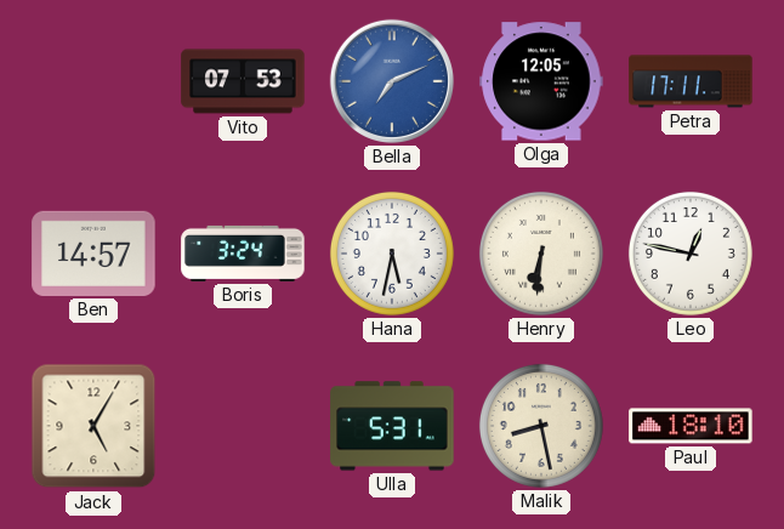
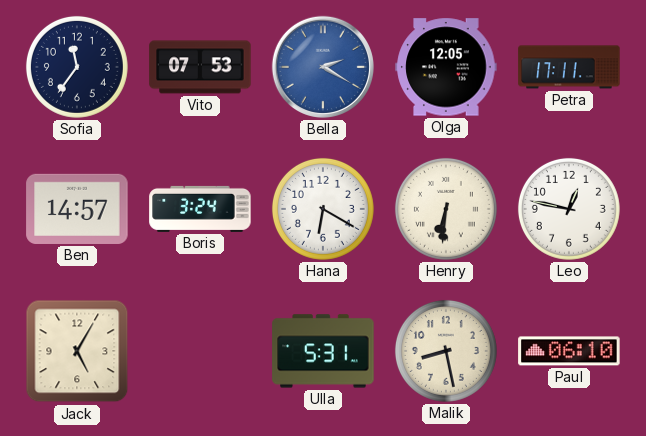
Sofia: none -> 11:36
Bella: 7:11 -> 2:20
Hana: 5:32 -> 6:20
Paul: 18:10 -> 06:10
